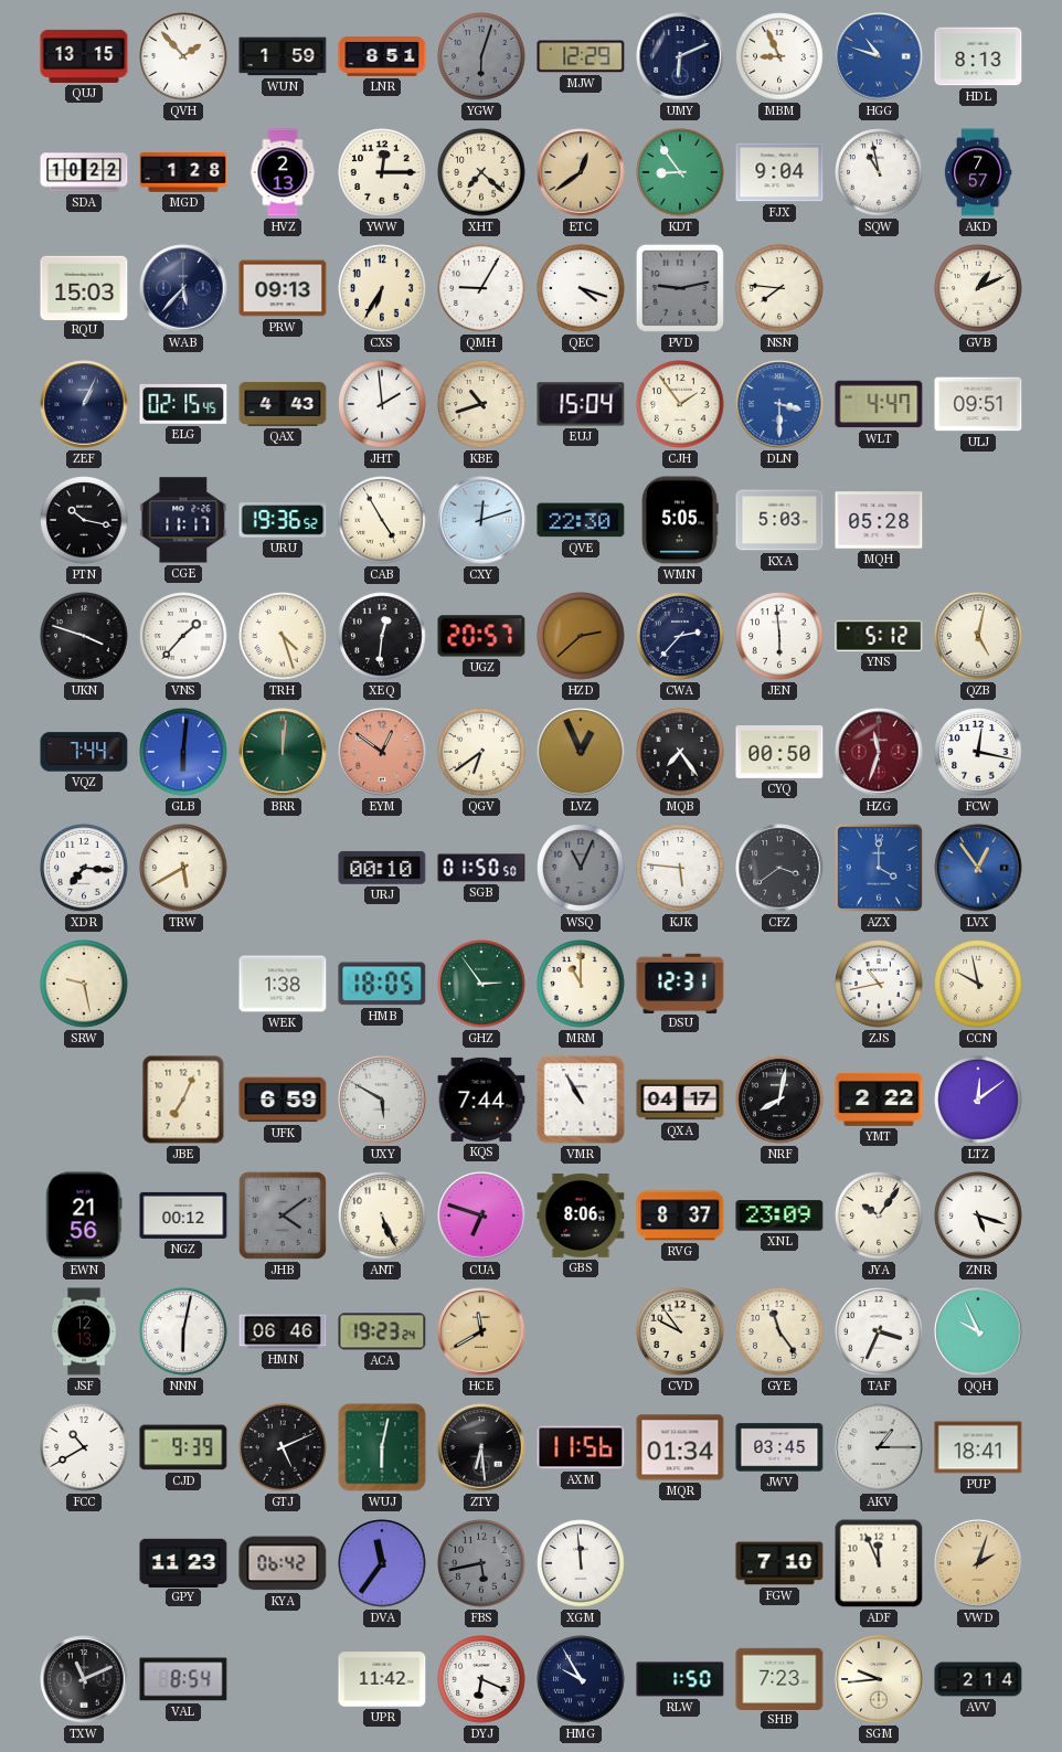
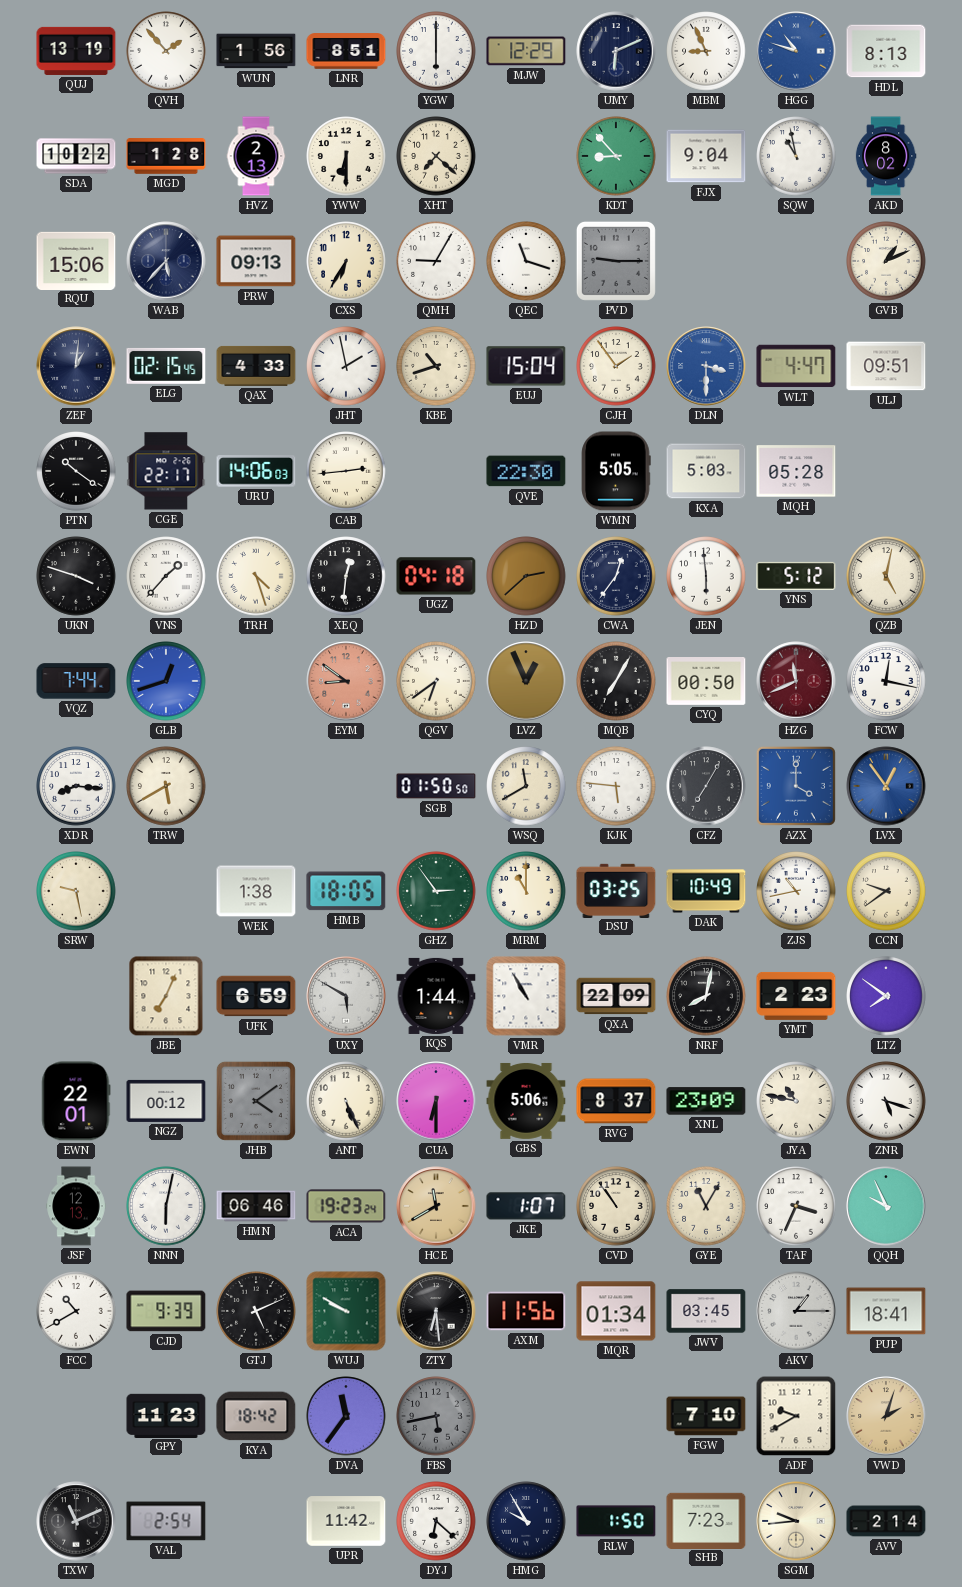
QUJ: 13:15 -> 13:19
WUN: 1:59 -> 1:56
YGW: 6:03 -> 6:00
YGW dial: grey -> white
YWW: 12:15 -> 6:30
ETC: 12:39 -> none
KDT: 8:54 -> 8:53
AKD: 7:57 -> 8:02
RQU: 15:03 -> 15:06
QEC: 4:18 -> 11:18
PVD: 9:13 -> 9:15
NSN: 7:46 -> none
ZEF: 1:04 -> 1:01
QAX: 4:43 -> 4:33
JHT: 1:59 -> 1:58
PTN: 10:17 -> 10:21
CGE: 11:17 -> 22:17
URU: 19:36 -> 14:06
CAB: 4:55 -> 2:44
CXY: 12:12 -> none
UGZ: 20:57 -> 04:18
CWA: 2:37 -> 12:36
GLB: 6:01 -> 12:42
BRR: 12:01 -> none
EYM: 12:51 -> 8:51
MQB: 7:24 -> 7:05
HZG: 11:33 -> 11:41
XDR: 7:16 -> 8:16
URJ: 00:10 -> none
WSQ: 11:04 -> 11:40
WSQ dial: grey -> cream
CFZ: 3:39 -> 7:05
DSU: 12:31 -> 03:25
DAK: none -> 10:49
CCN: 9:58 -> 9:39
KQS: 7:44 -> 1:44
QXA: 04:17 -> 22:09
YMT: 2:22 -> 2:23
LTZ: 12:09 -> 7:51
EWN: 21:56 -> 22:01
CUA: 6:48 -> 6:30
GBS: 8:06 -> 5:06
JYA: 10:06 -> 10:47
JKE: none -> 1:07
CVD: 9:54 -> 10:54
GYE: 11:24 -> 11:05
WUJ: 6:02 -> 9:50
KYA: 06:42 -> 18:42
XGM: 11:59 -> none
ADF: 11:56 -> 9:40
VAL: 8:54 -> 2:54
DYJ: 6:19 -> 6:22
